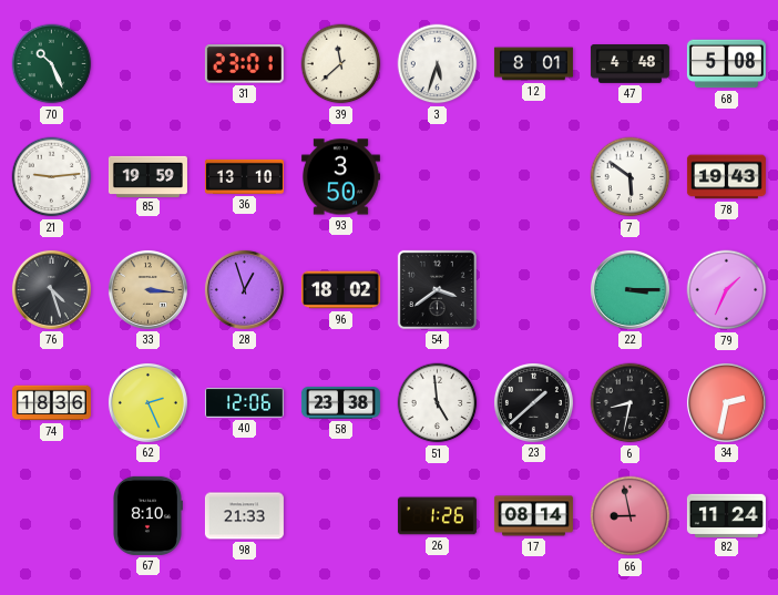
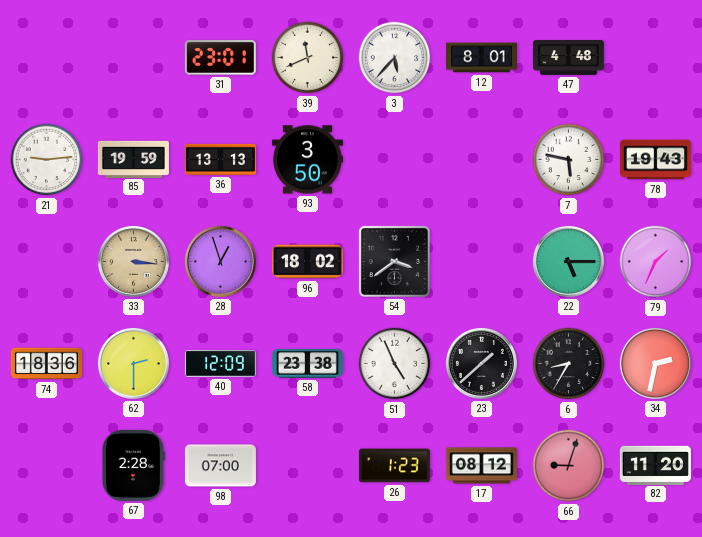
70: 10:26 -> none
39: 11:38 -> 11:41
3: 5:33 -> 5:37
68: 5:08 -> none
36: 13:10 -> 13:13
7: 5:51 -> 5:47
76: 4:27 -> none
22: 3:15 -> 5:15
62: 2:26 -> 2:30
40: 12:06 -> 12:09
51: 4:59 -> 4:56
6: 8:32 -> 8:35
67: 8:10 -> 2:28
98: 21:33 -> 07:00
26: 1:26 -> 1:23
17: 08:14 -> 08:12
66: 8:58 -> 9:03
82: 11:24 -> 11:20
